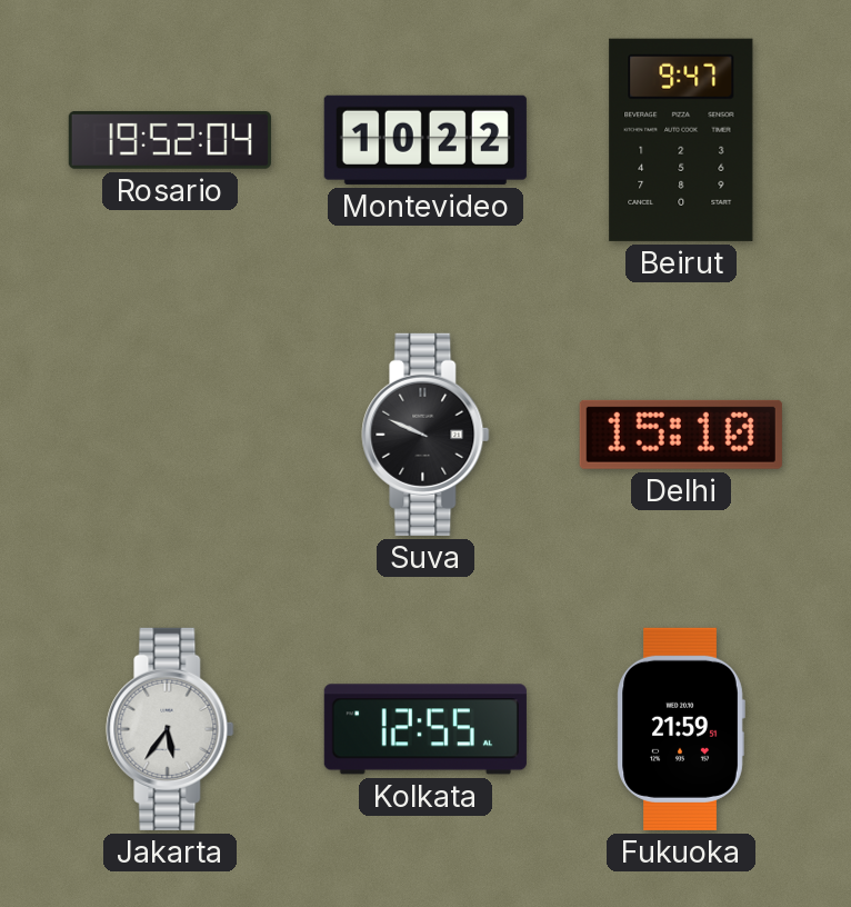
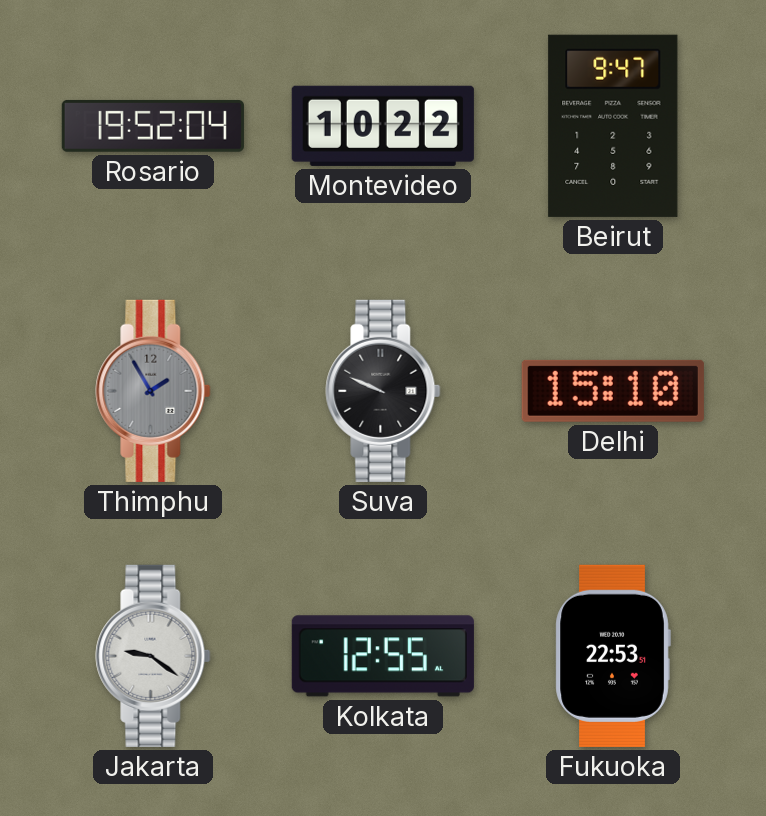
Thimphu: none -> 1:55
Jakarta: 5:36 -> 9:21
Fukuoka: 21:59 -> 22:53
